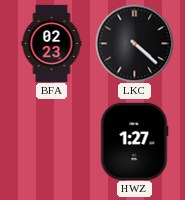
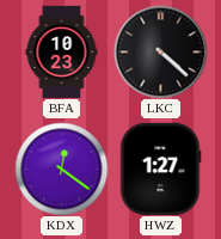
BFA: 02:23 -> 10:23
KDX: none -> 12:21
